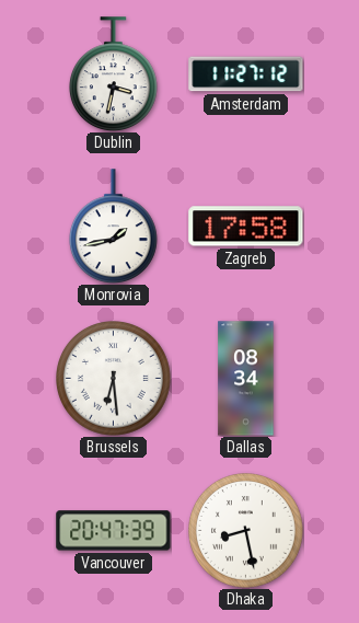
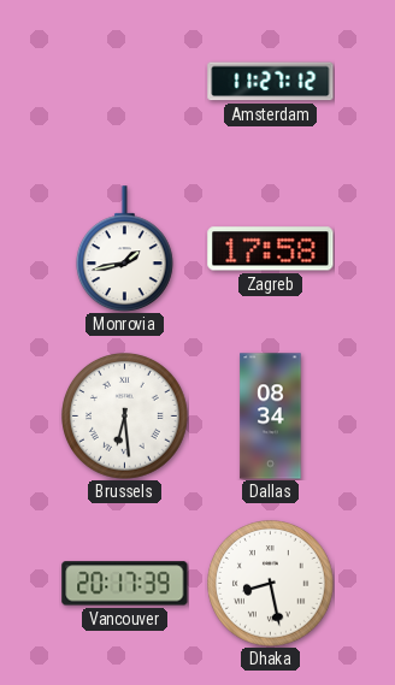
Dublin: 3:32 -> none
Vancouver: 20:47 -> 20:17
